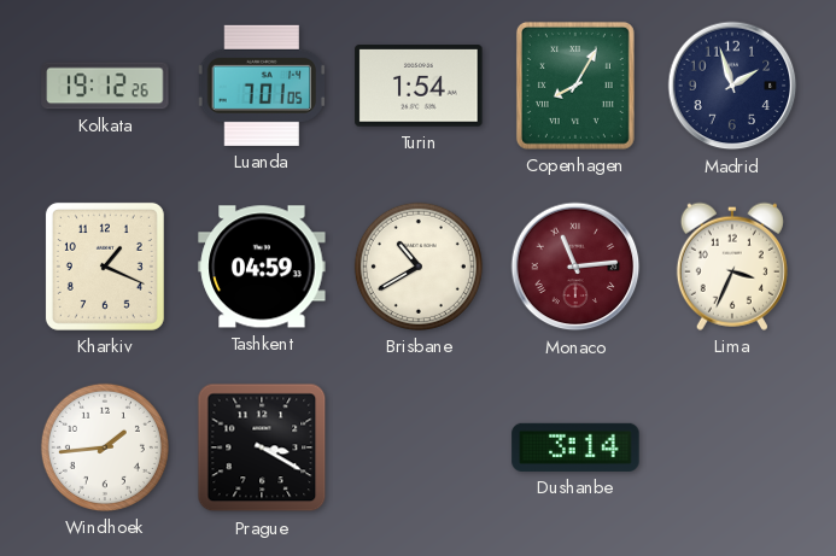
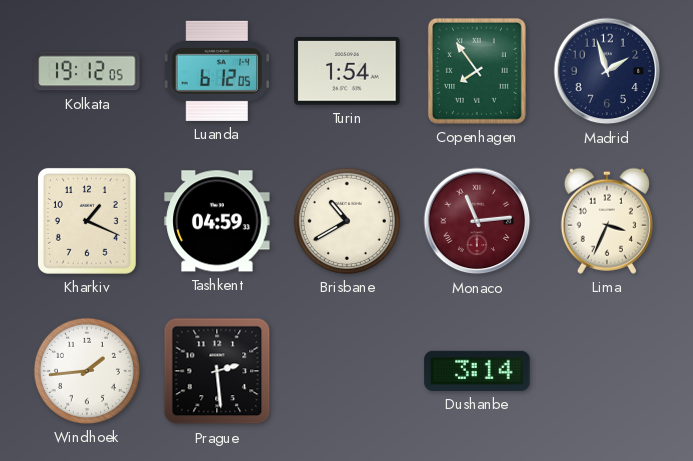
Kolkata: 19:12:26 -> 19:12:05
Luanda: 7:01 -> 6:12
Copenhagen: 8:05 -> 7:54
Prague: 3:20 -> 2:29
